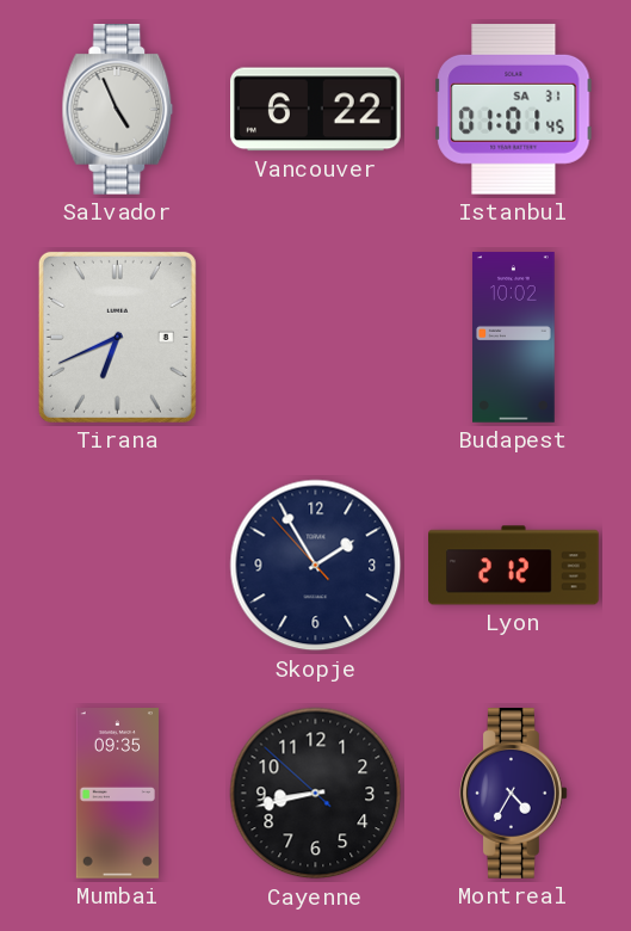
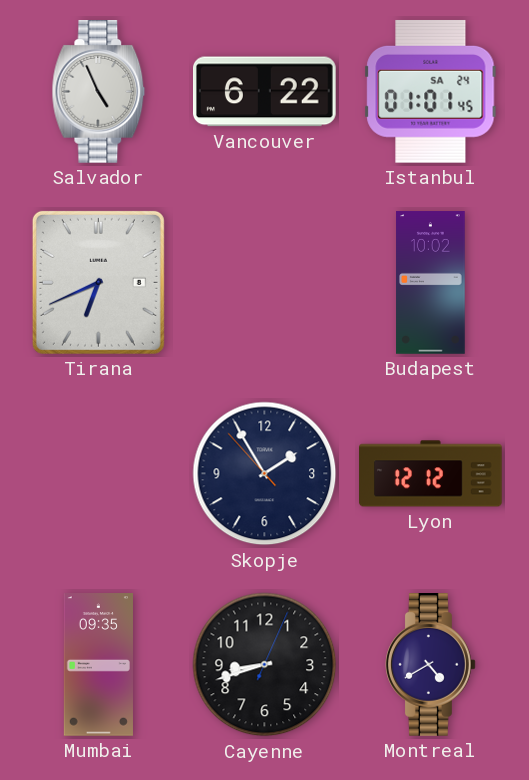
Istanbul date: SA 31 -> SA 24
Lyon: 2:12 -> 12:12
Cayenne: 8:42:52 -> 8:42:04
Montreal: 4:35 -> 4:40
